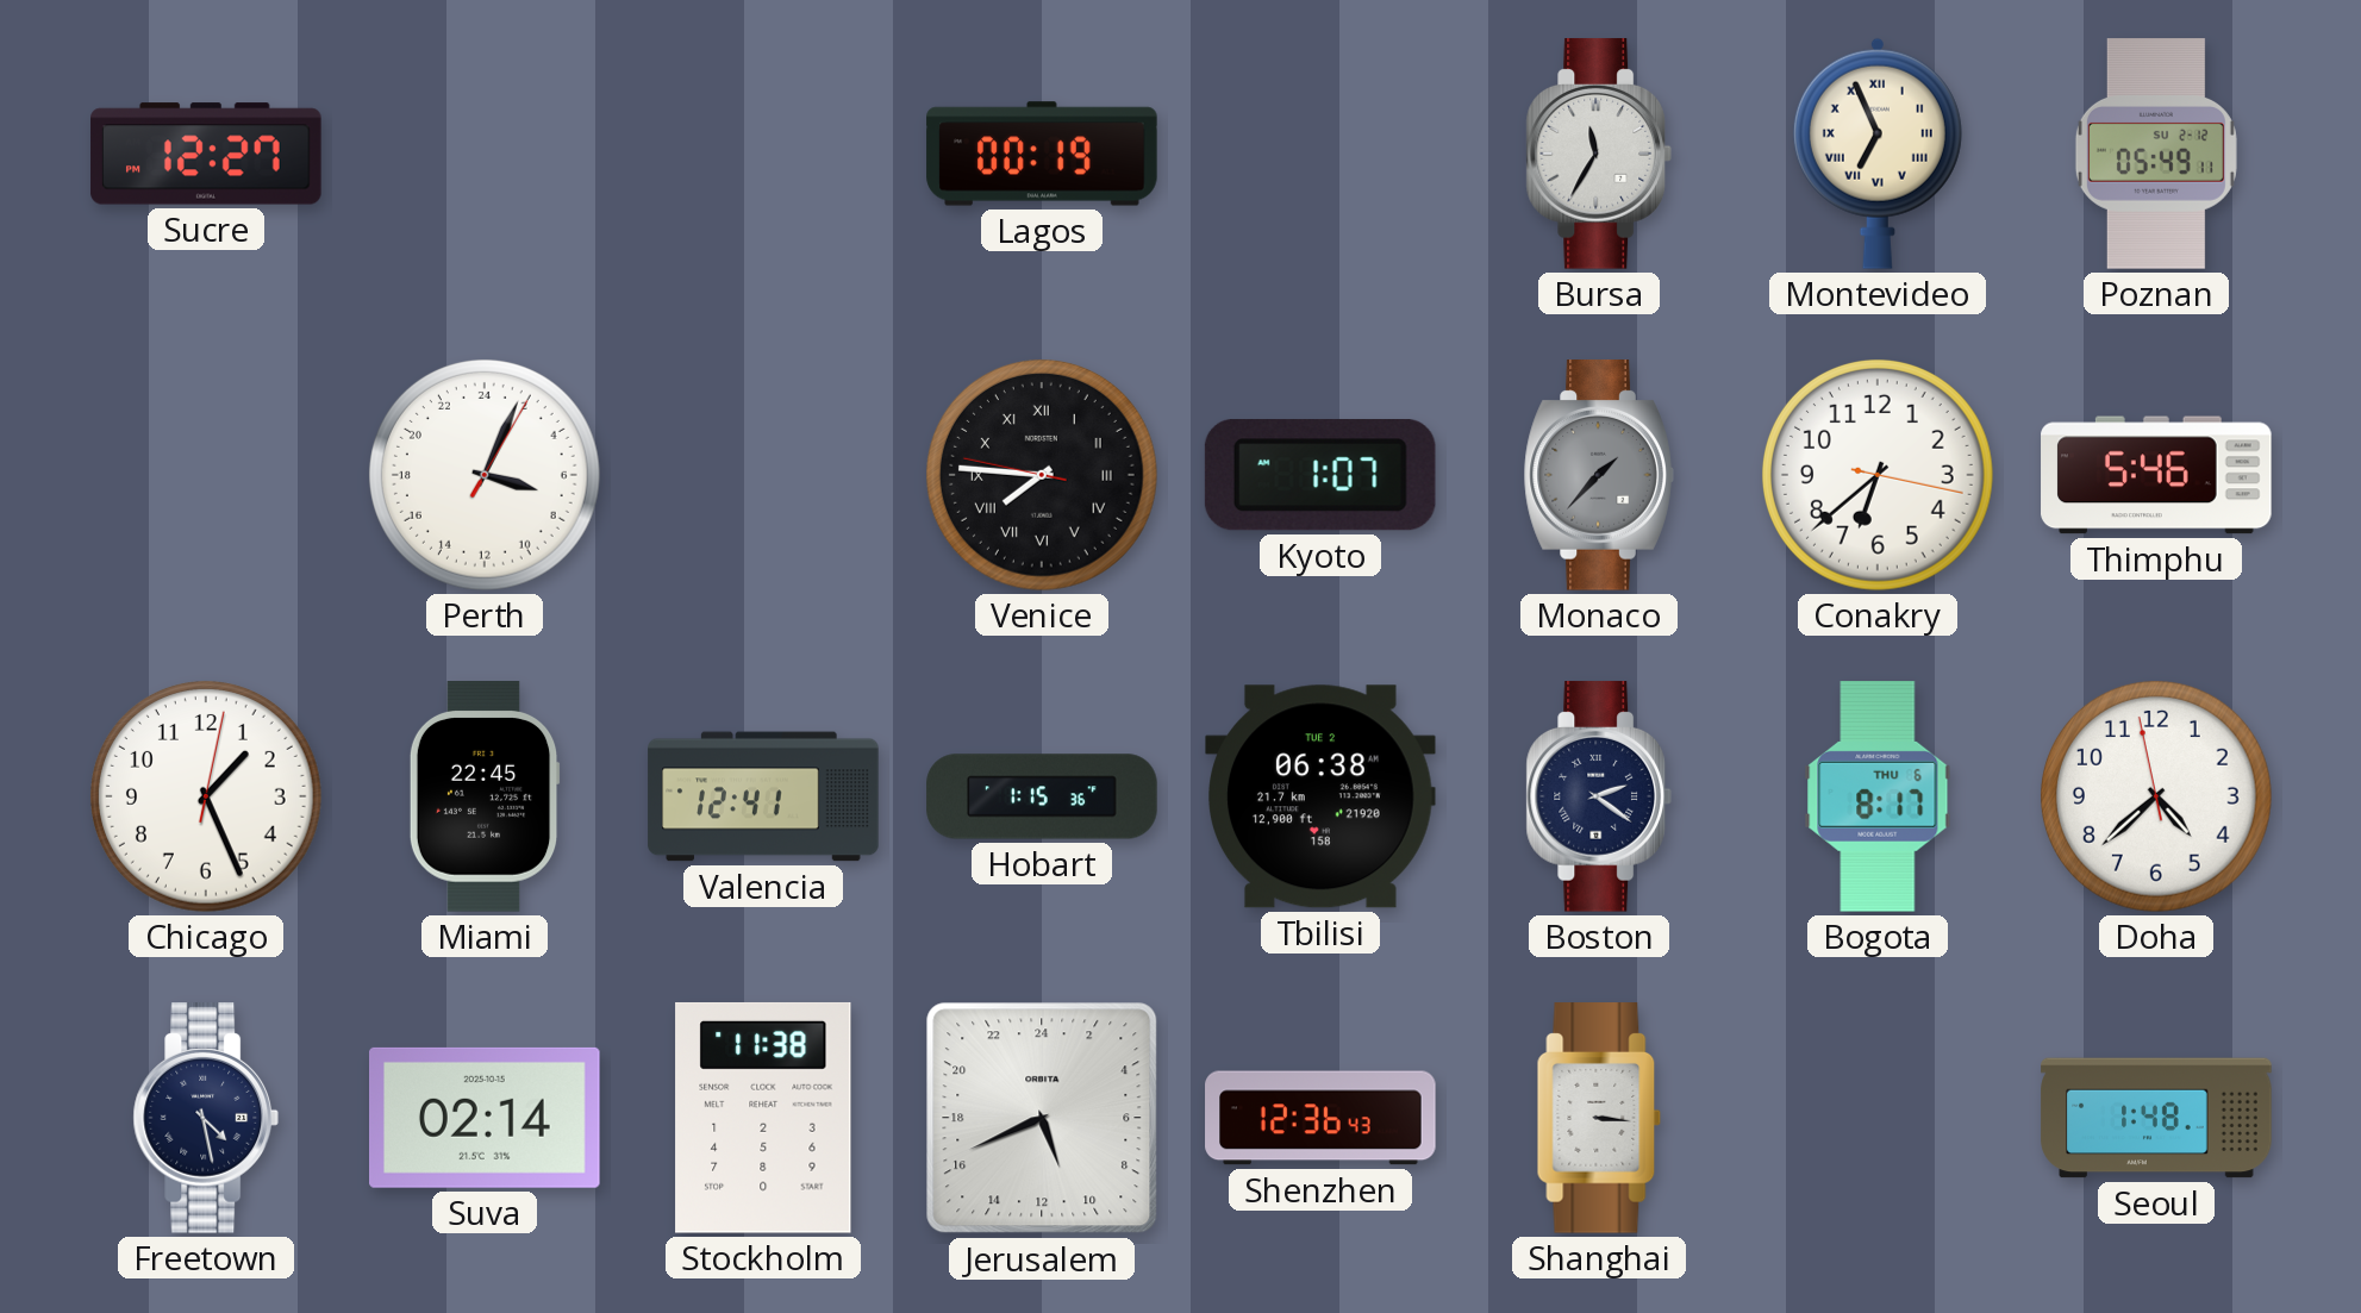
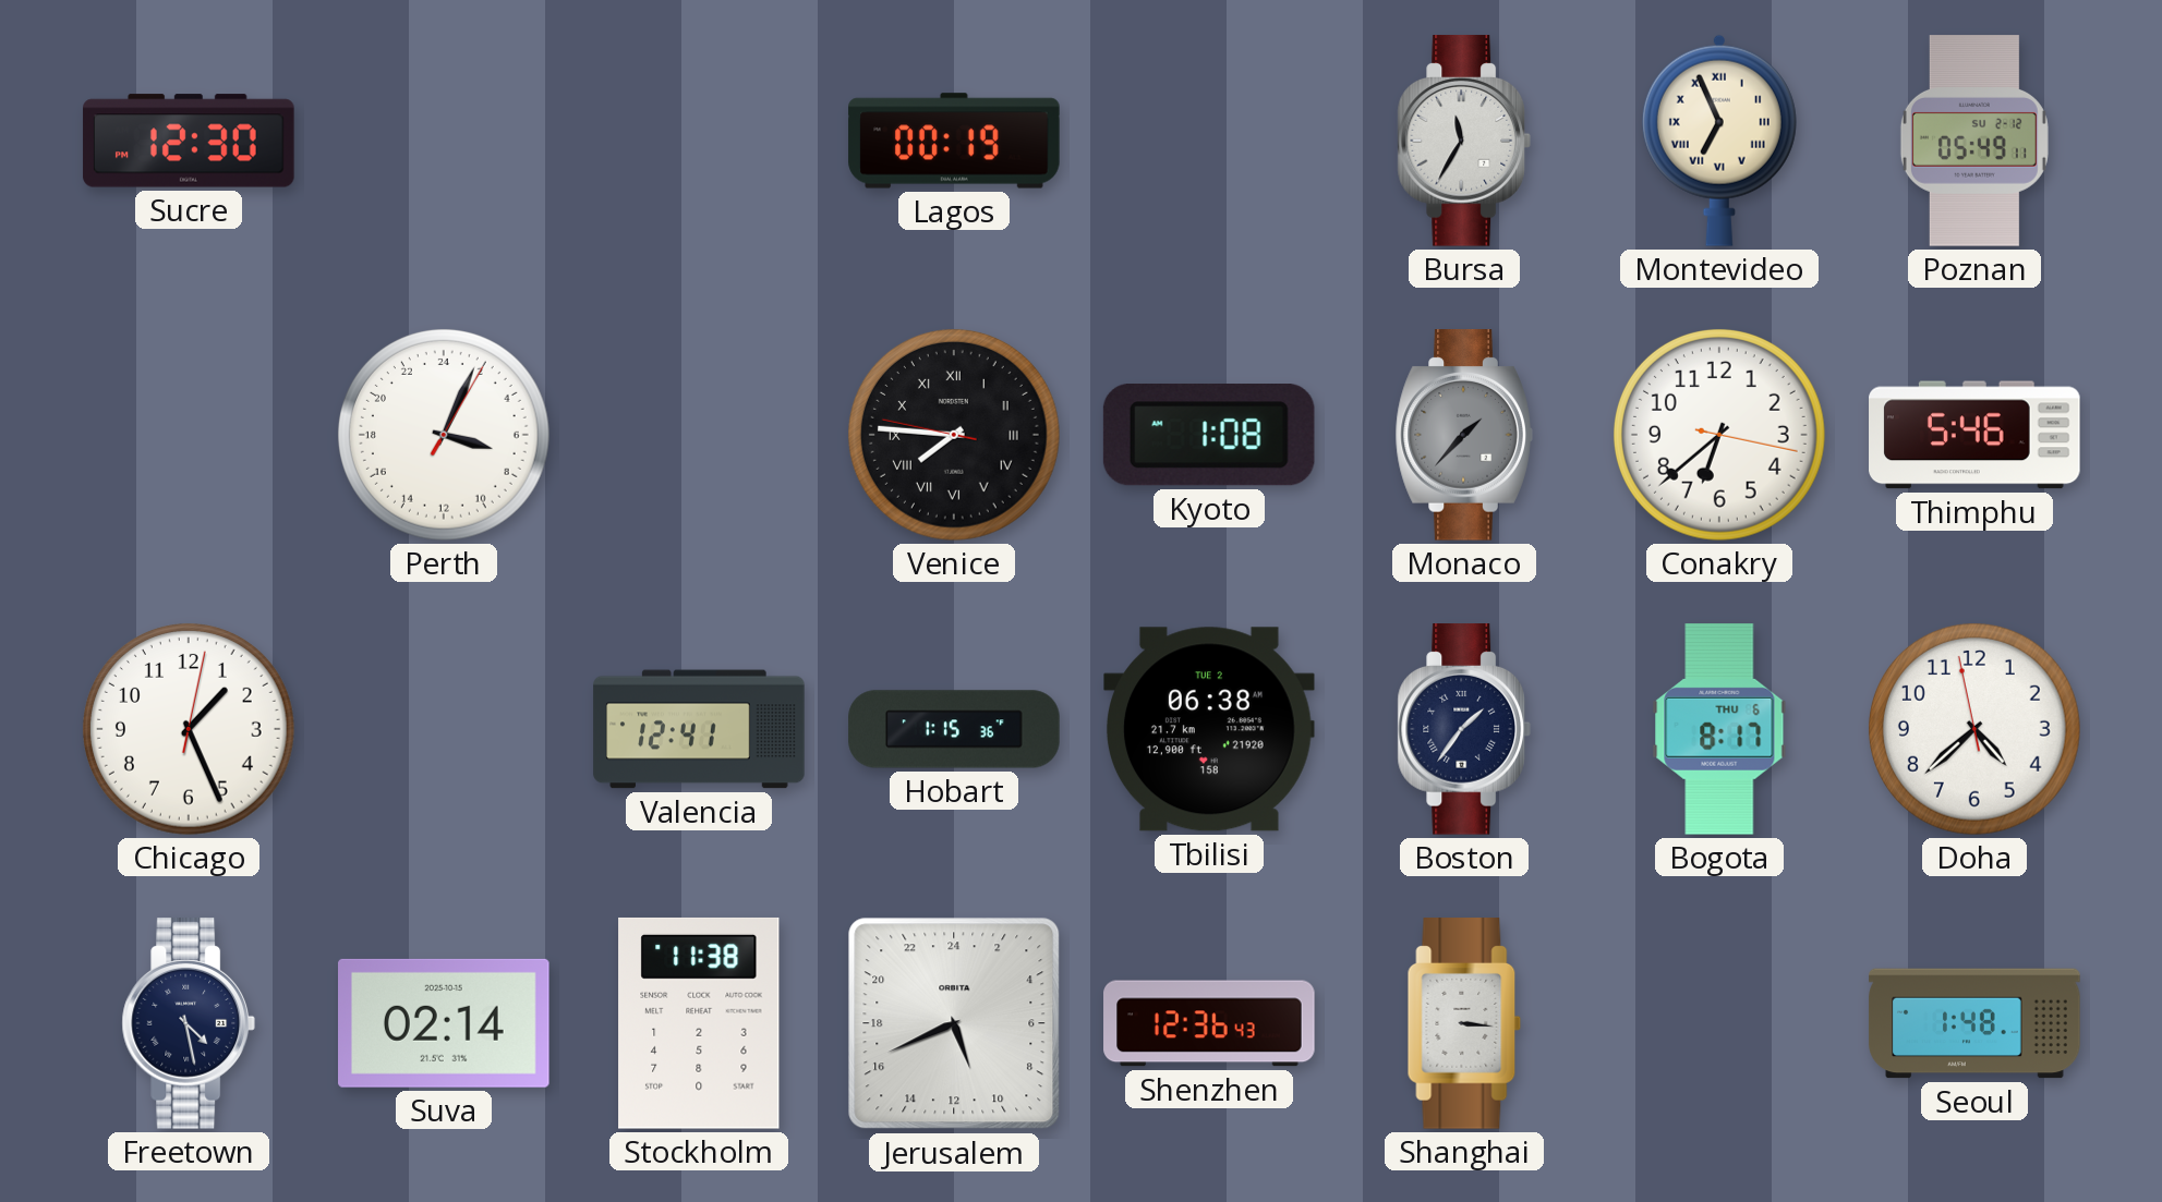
Sucre: 12:27 -> 12:30
Kyoto: 1:07 -> 1:08
Miami: 22:45 -> none
Boston: 2:21 -> 1:36
